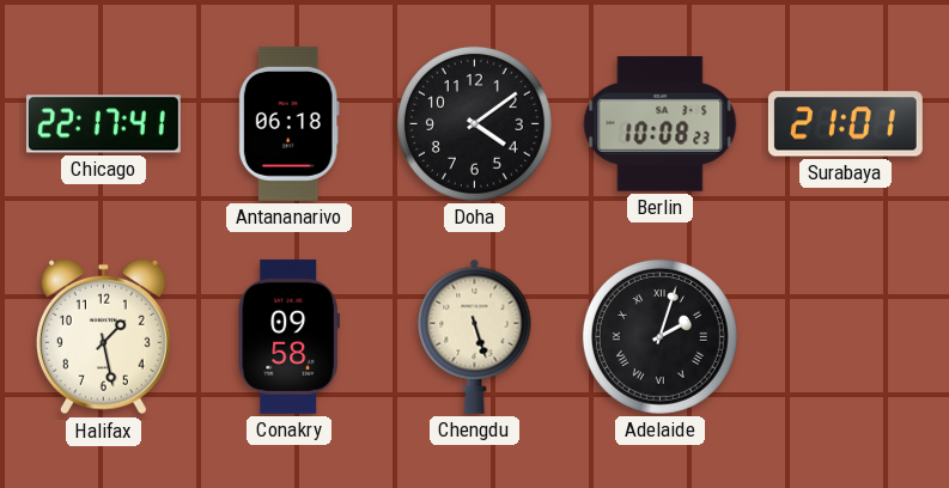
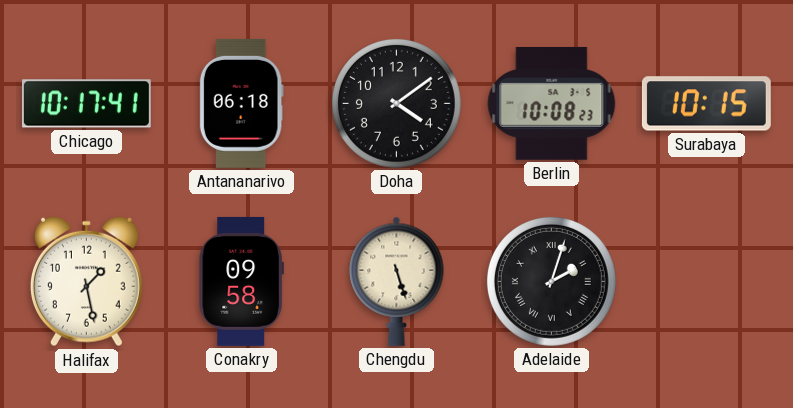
Chicago: 22:17 -> 10:17
Surabaya: 21:01 -> 10:15
